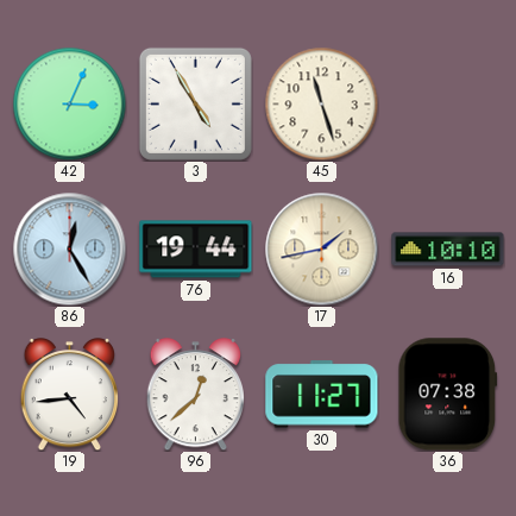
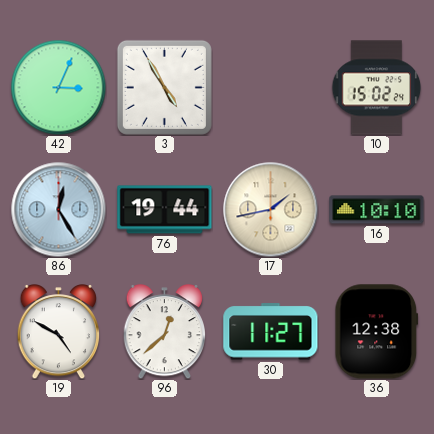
45: 11:27 -> none
10: none -> 15:02
19: 4:44 -> 4:50
36: 07:38 -> 12:38
